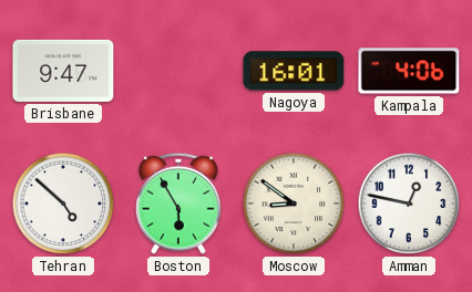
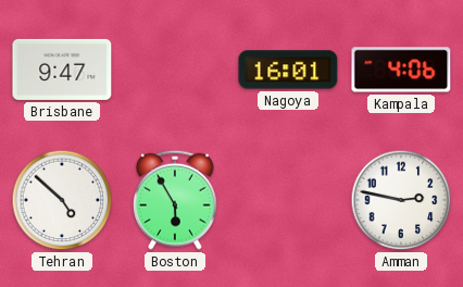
Moscow: 8:51 -> none
Amman: 12:47 -> 2:47
